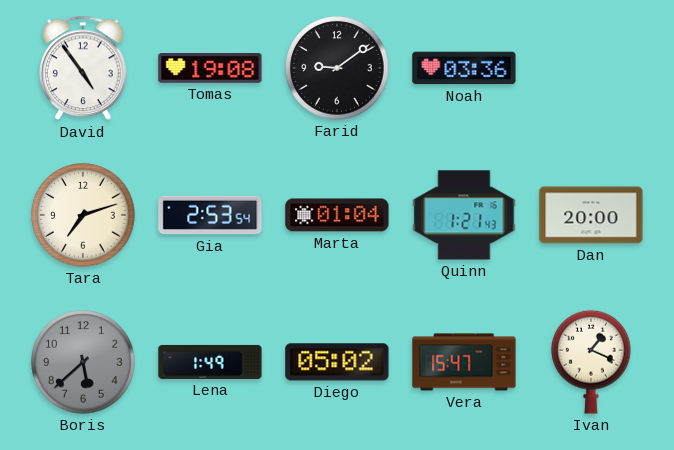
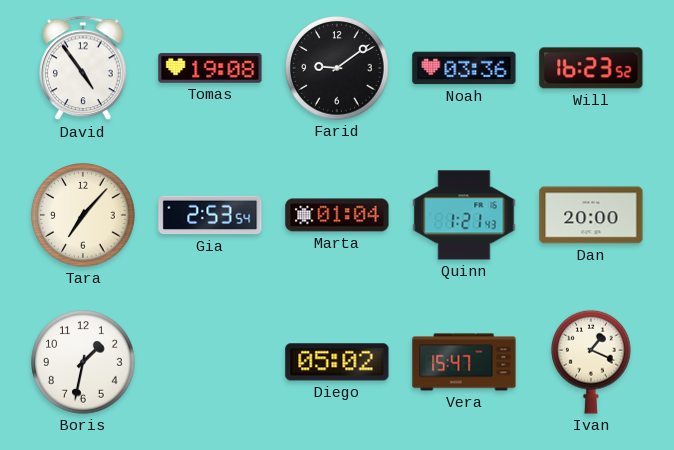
Will: none -> 16:23
Tara: 7:12 -> 7:07
Boris: 5:38 -> 1:32
Boris dial: grey -> white
Lena: 1:49 -> none
